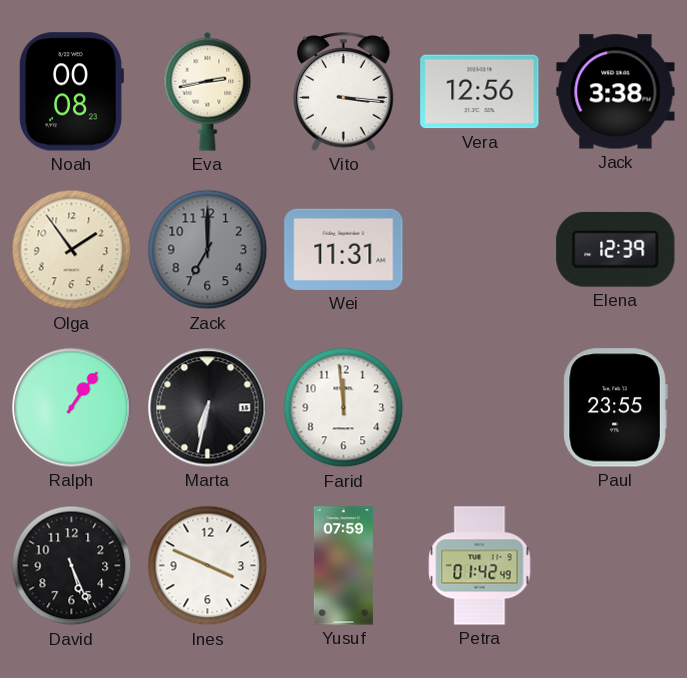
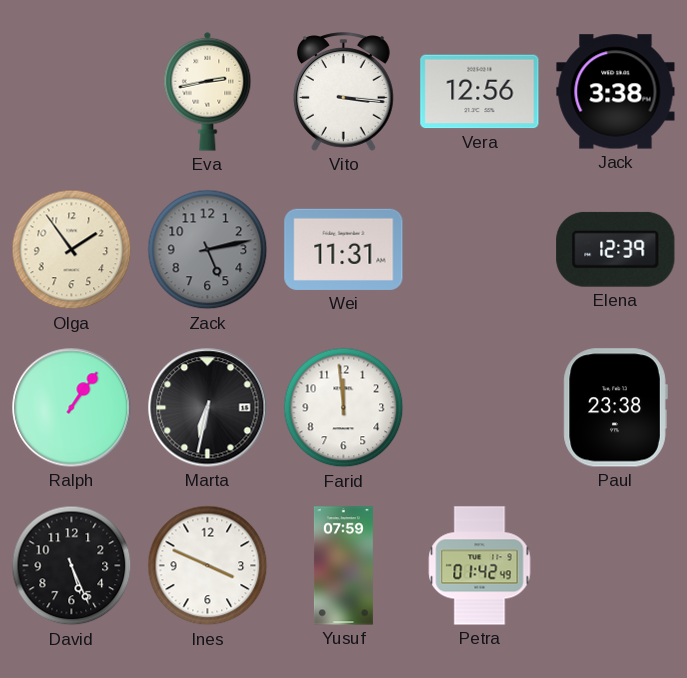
Noah: 00:08 -> none
Zack: 7:00 -> 5:13
Paul: 23:55 -> 23:38
